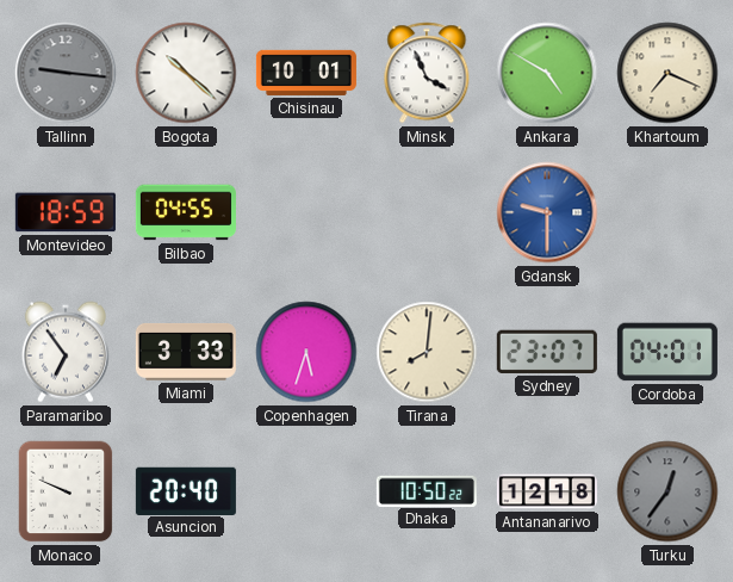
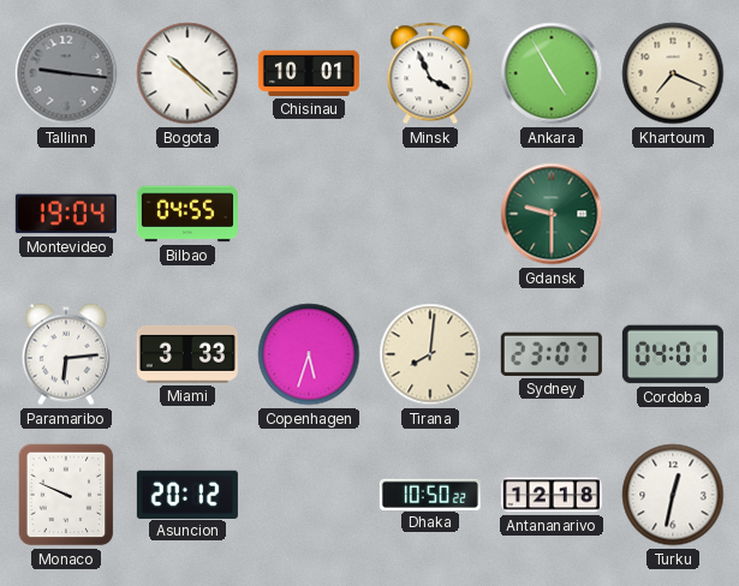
Ankara: 4:50 -> 4:55
Montevideo: 18:59 -> 19:04
Gdansk dial: blue -> green
Paramaribo: 6:54 -> 6:14
Asuncion: 20:40 -> 20:12
Turku: 12:36 -> 12:32
Turku dial: grey -> white
